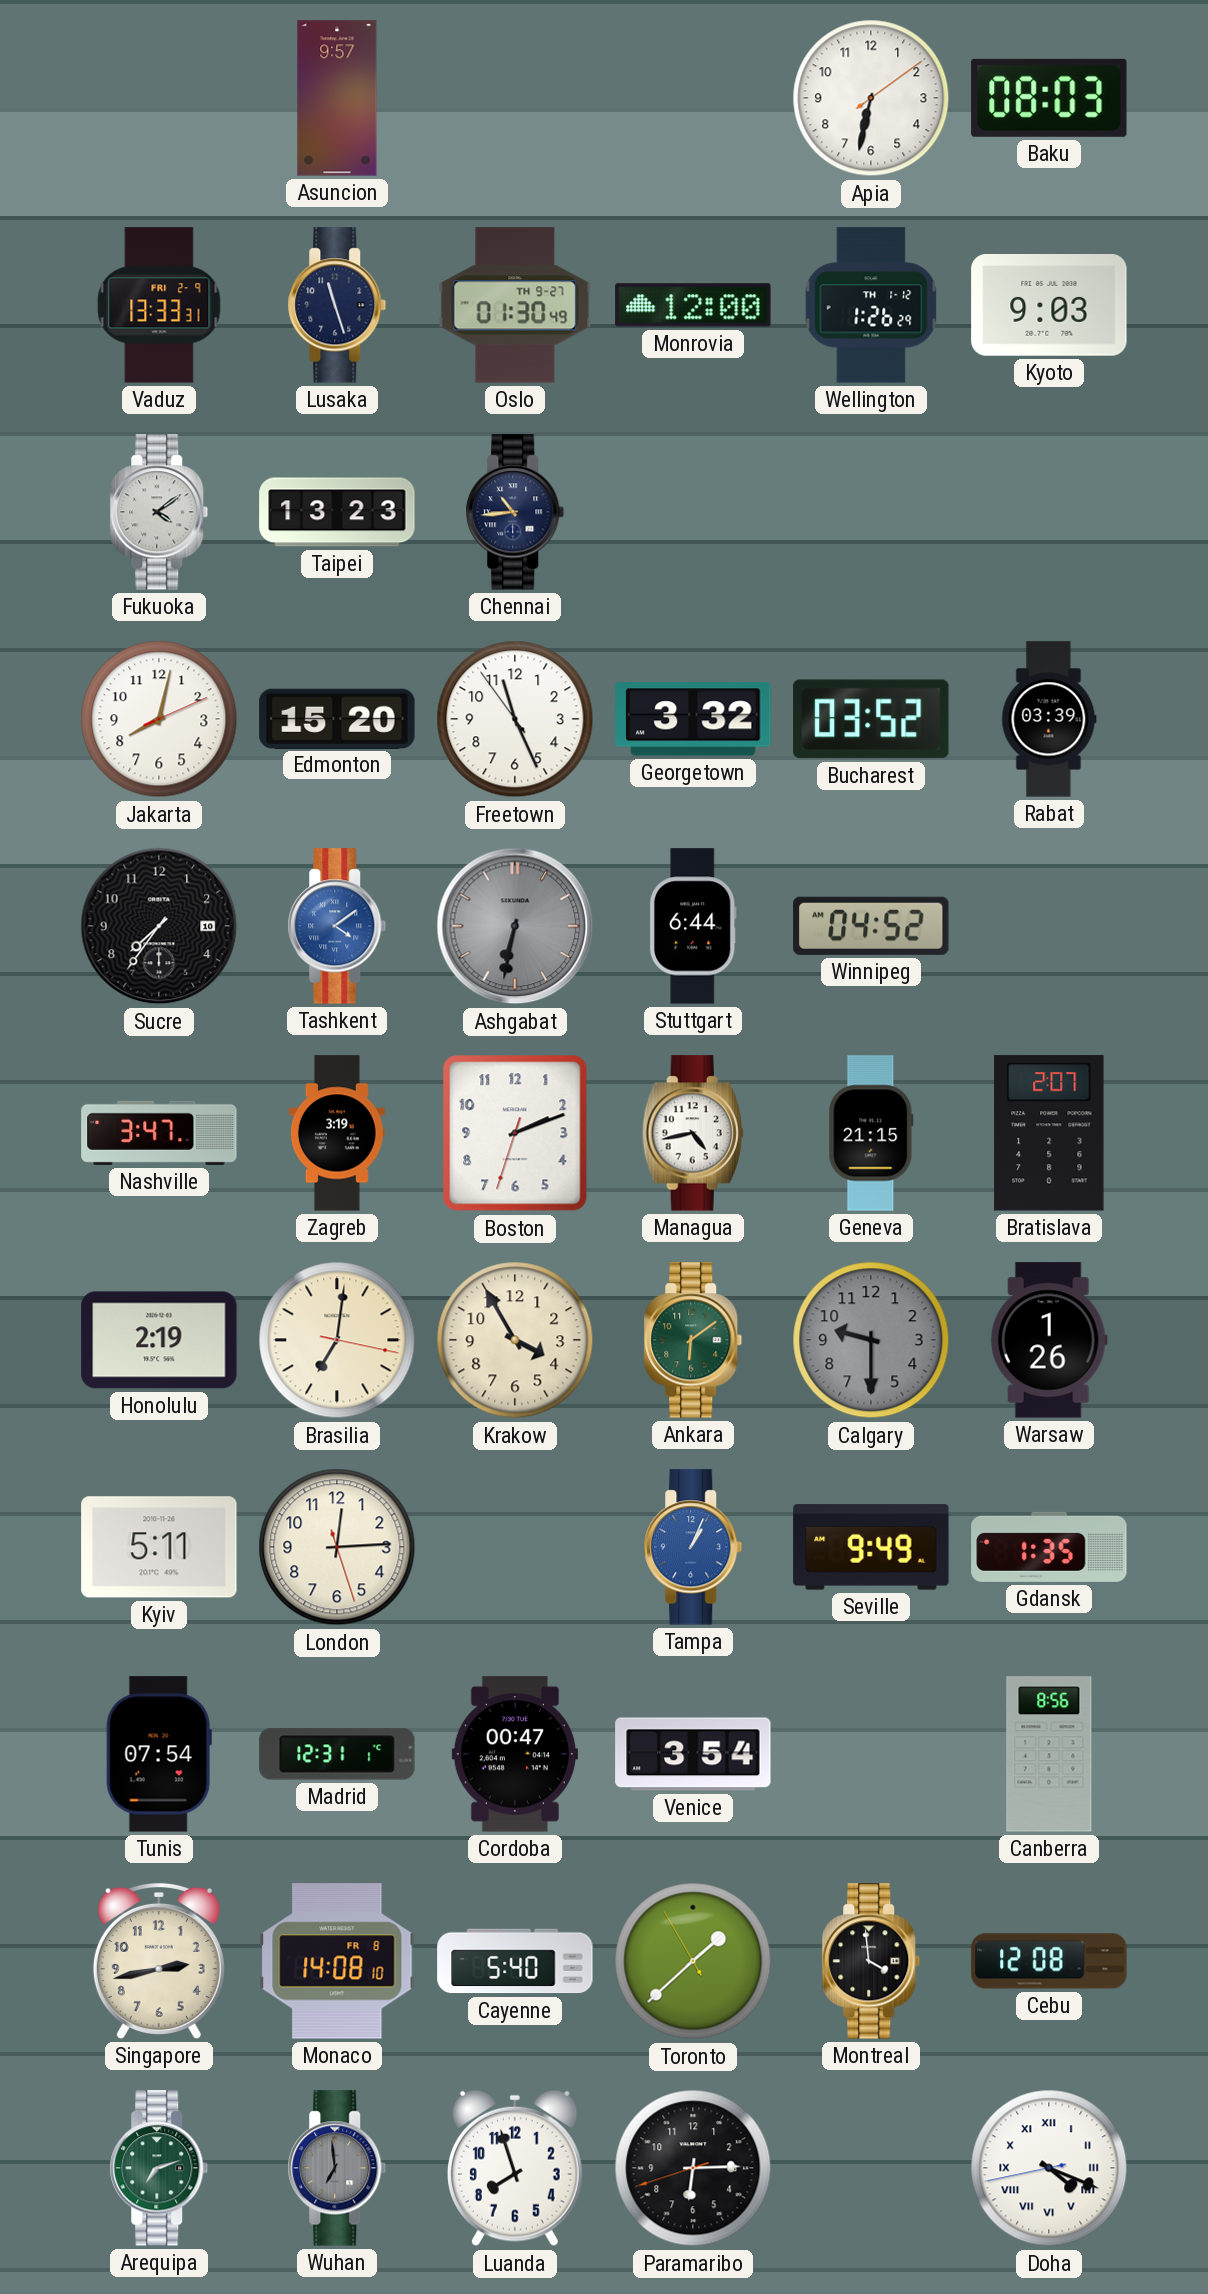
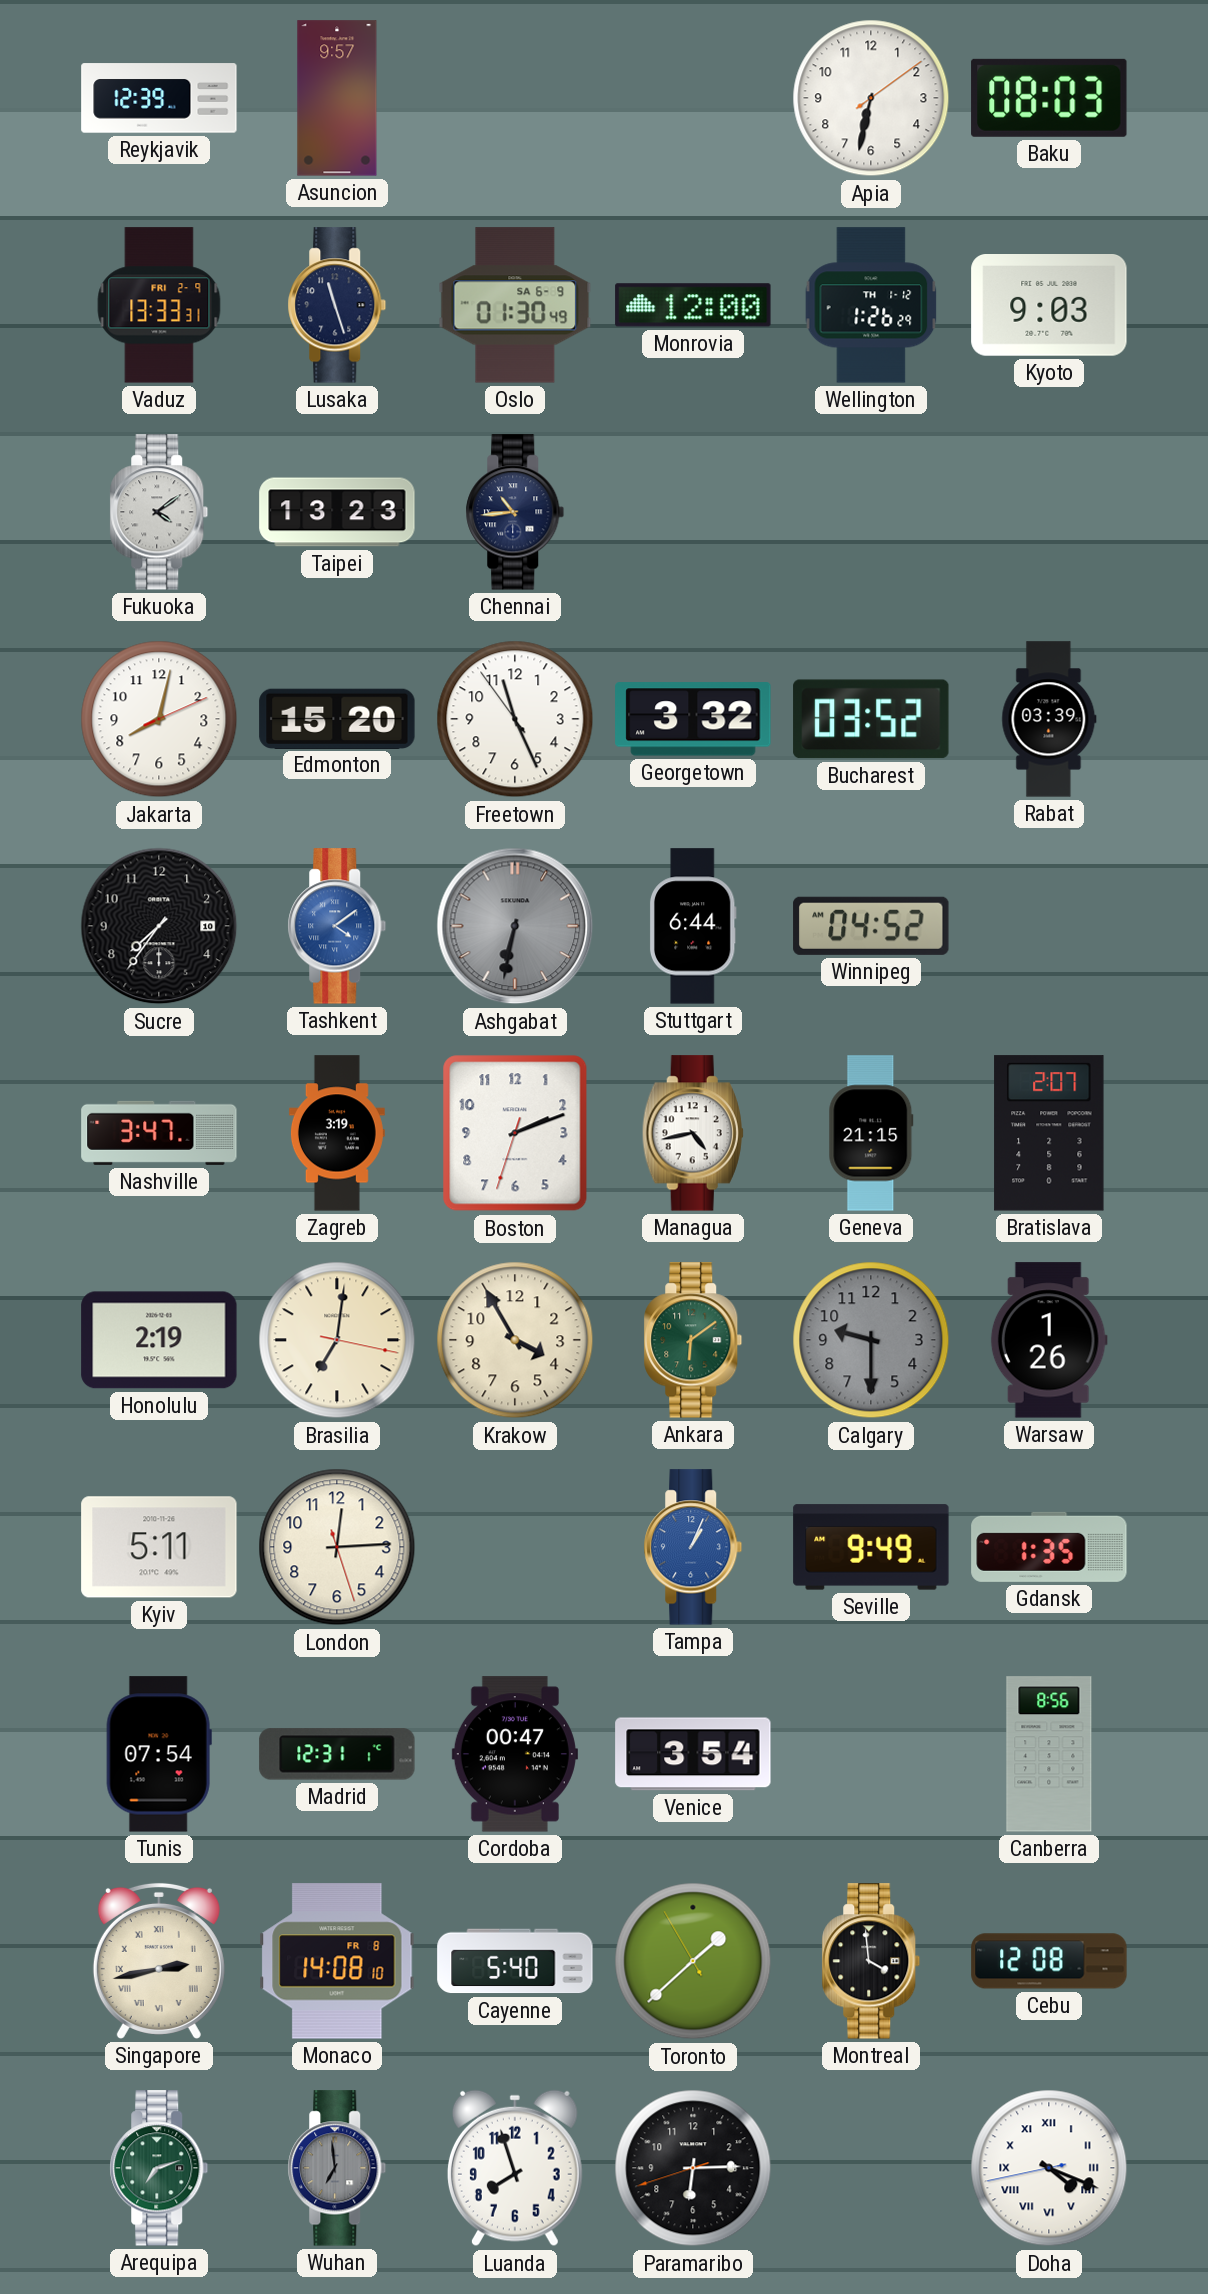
Reykjavik: none -> 12:39
Oslo date: TH 9-27 -> SA 6-9
Singapore numerals: Arabic -> Roman
